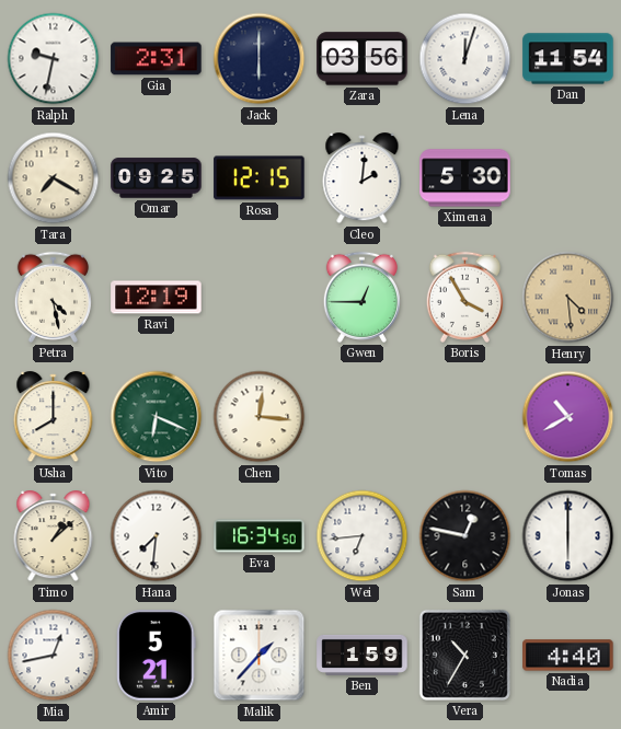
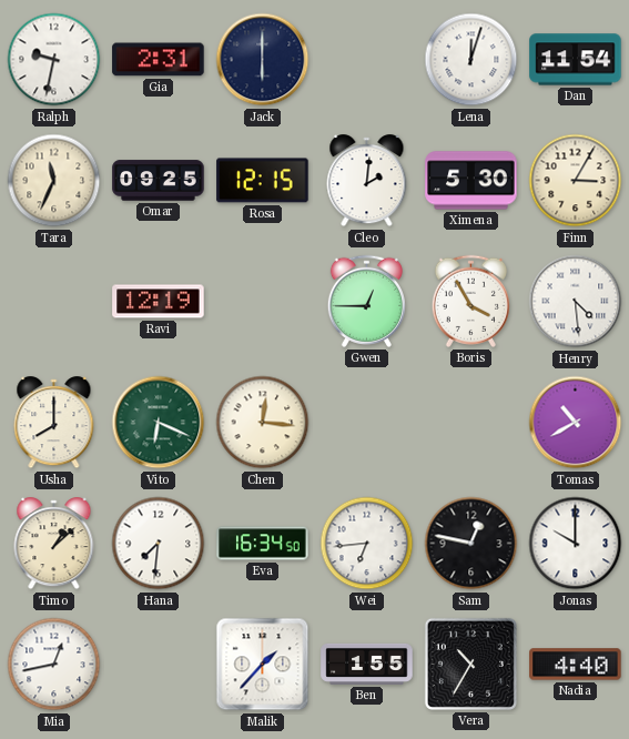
Zara: 03:56 -> none
Tara: 7:20 -> 11:34
Finn: none -> 3:05
Petra: 4:28 -> none
Henry dial: champagne -> white
Jonas: 6:00 -> 10:00
Amir: 5:21 -> none
Ben: 1:59 -> 1:55
